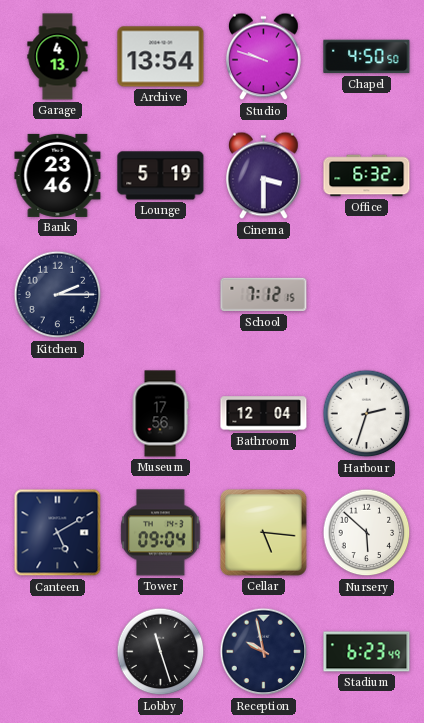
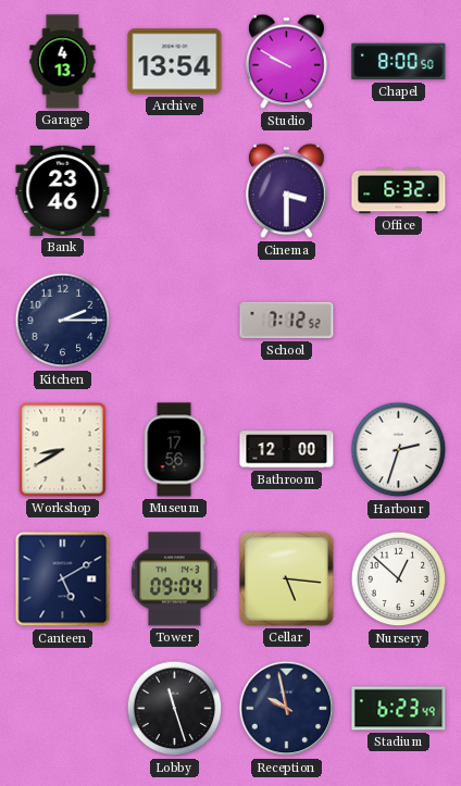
Studio: 9:48 -> 9:50
Chapel: 4:50 -> 8:00
Lounge: 5:19 -> none
School: 7:12:15 -> 7:12:52
Workshop: none -> 8:40
Bathroom: 12:04 -> 12:00
Nursery: 5:52 -> 12:52
